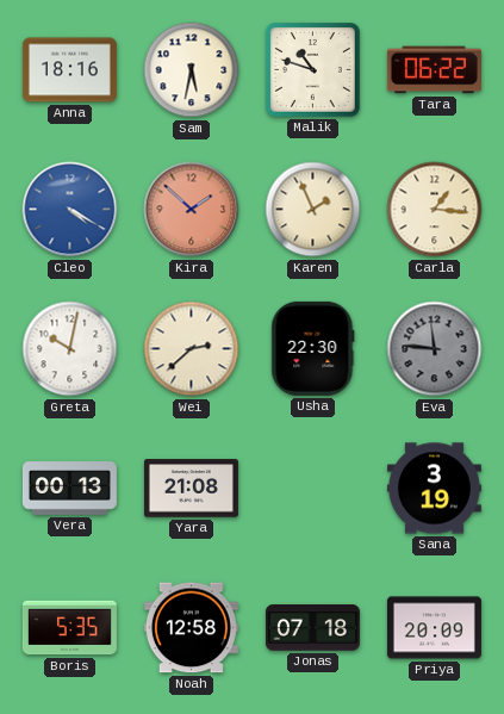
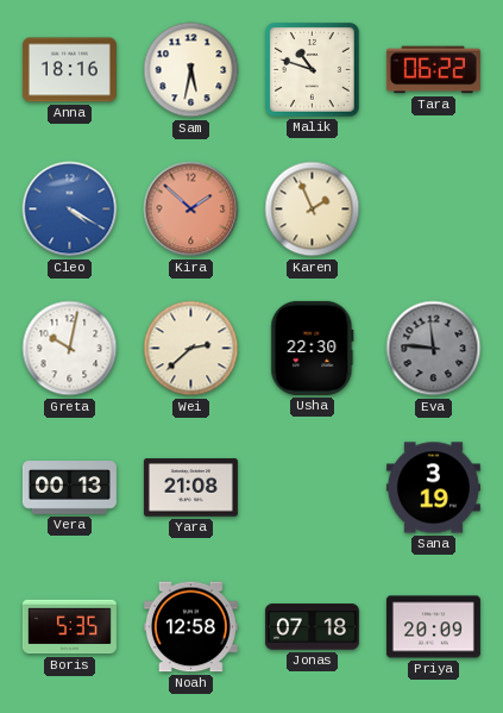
Carla: 1:16 -> none
